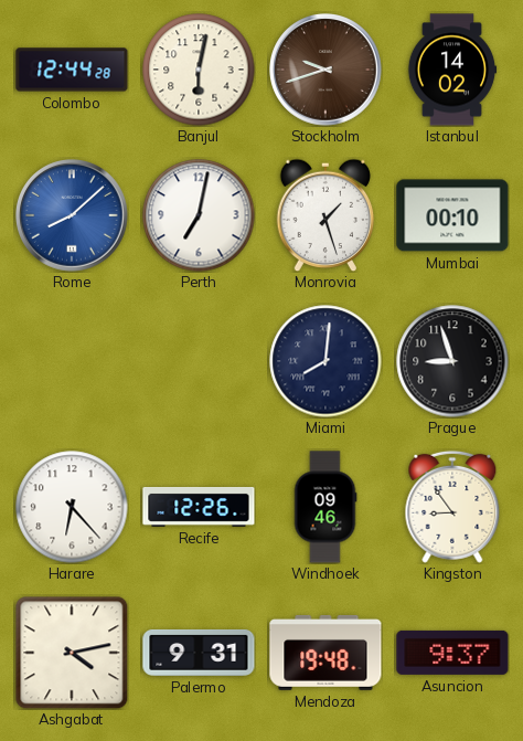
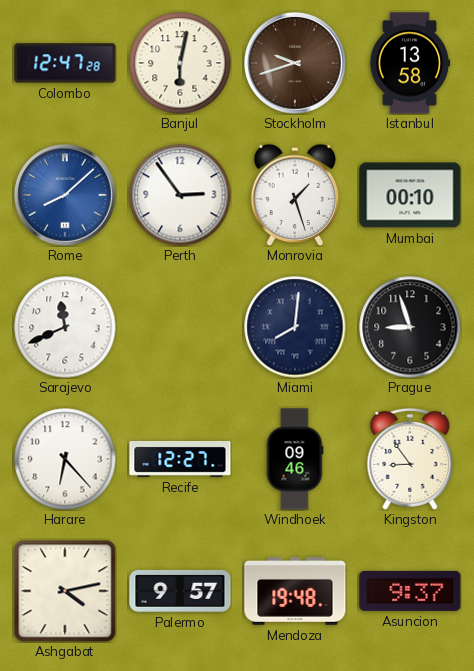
Colombo: 12:44 -> 12:47
Istanbul: 14:02 -> 13:58
Perth: 7:02 -> 2:54
Sarajevo: none -> 11:41
Recife: 12:26 -> 12:27
Palermo: 9:31 -> 9:57
